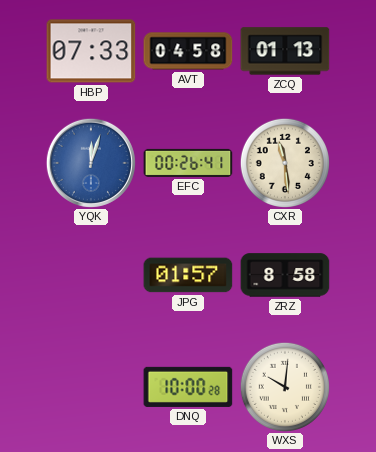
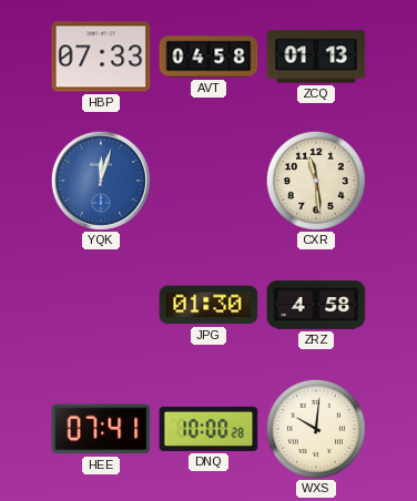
EFC: 00:26 -> none
JPG: 01:57 -> 01:30
ZRZ: 8:58 -> 4:58
HEE: none -> 07:41
